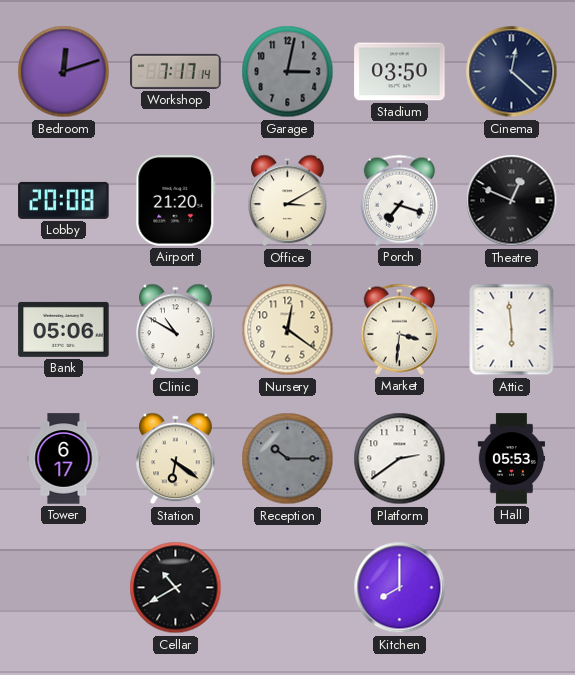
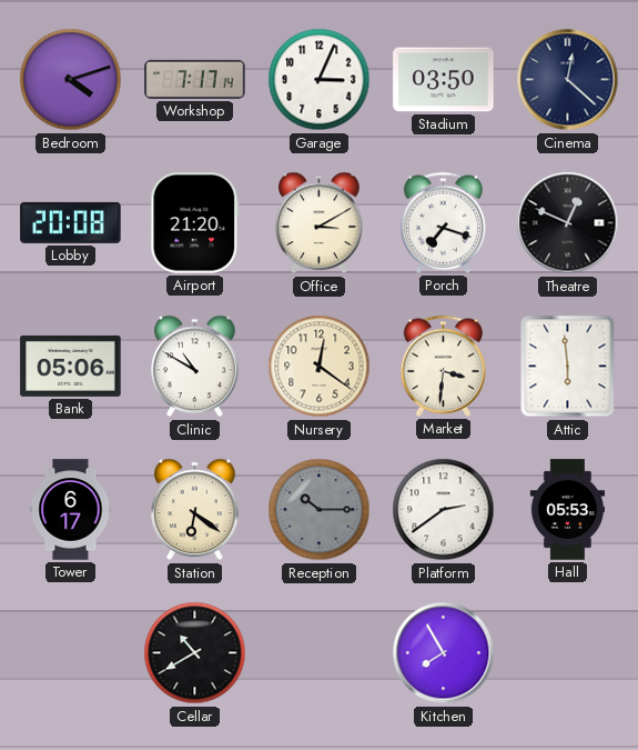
Bedroom: 12:12 -> 4:12
Garage: 3:02 -> 3:04
Garage dial: grey -> white
Kitchen: 8:00 -> 7:55
